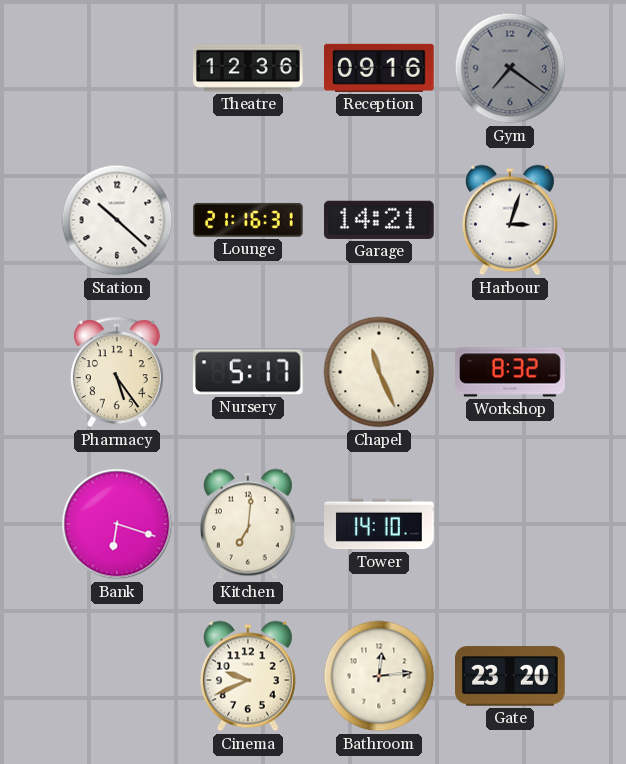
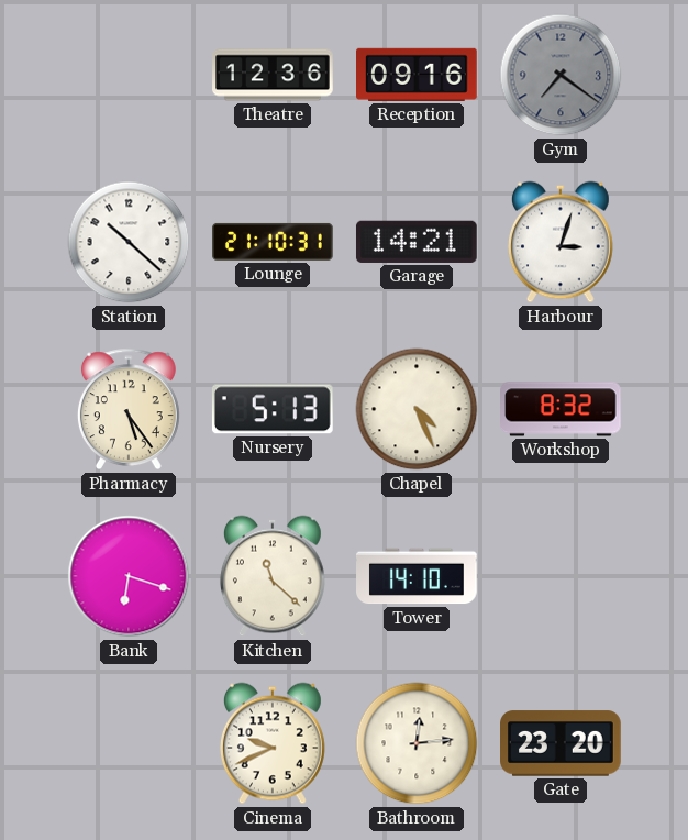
Lounge: 21:16 -> 21:10
Nursery: 5:17 -> 5:13
Chapel: 11:26 -> 4:26
Kitchen: 7:01 -> 11:22
